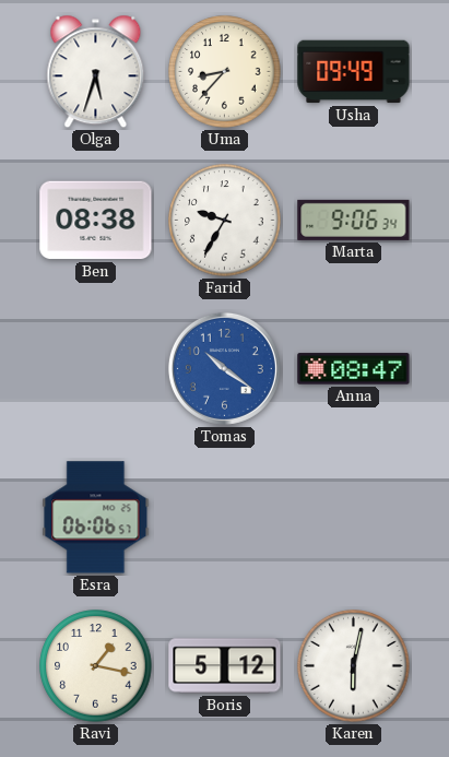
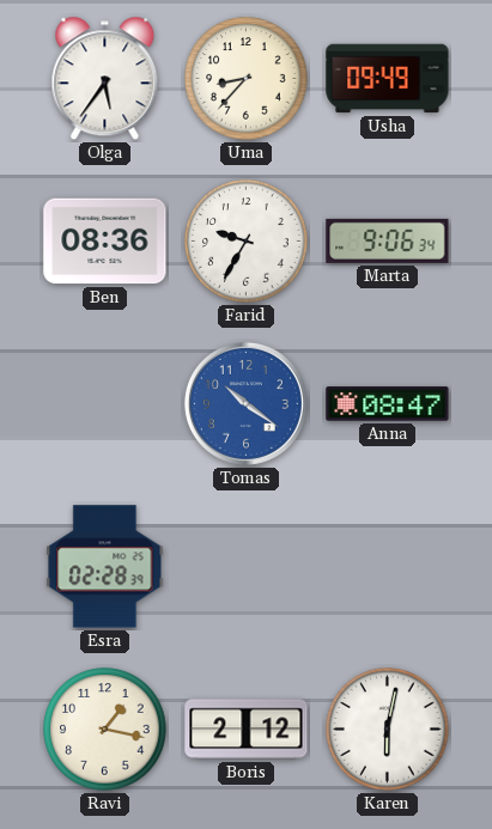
Olga: 5:33 -> 5:36
Ben: 08:38 -> 08:36
Esra: 06:06 -> 02:28
Boris: 5:12 -> 2:12
